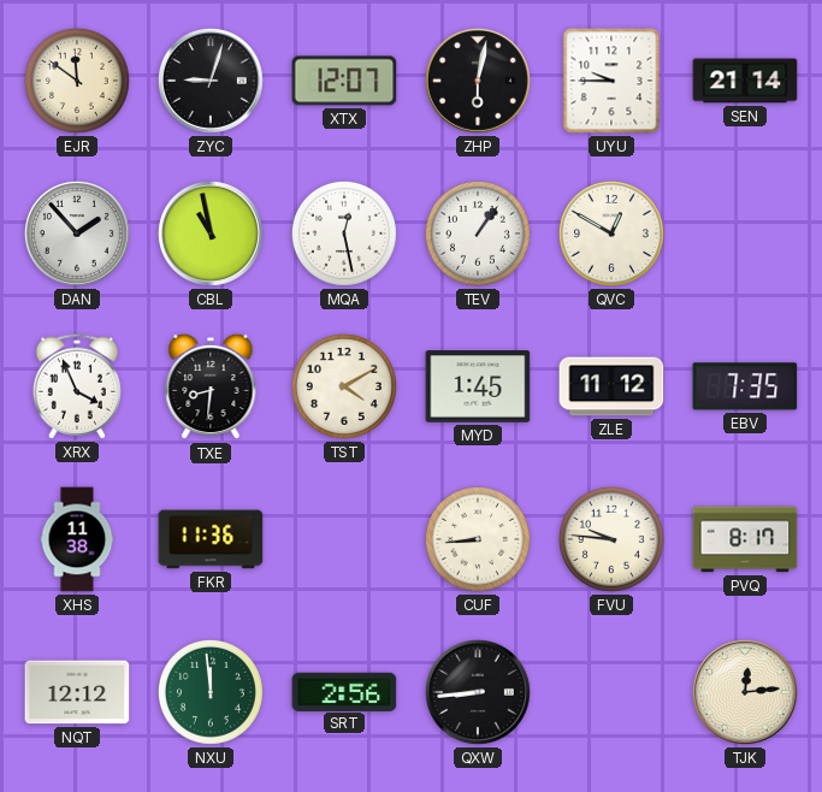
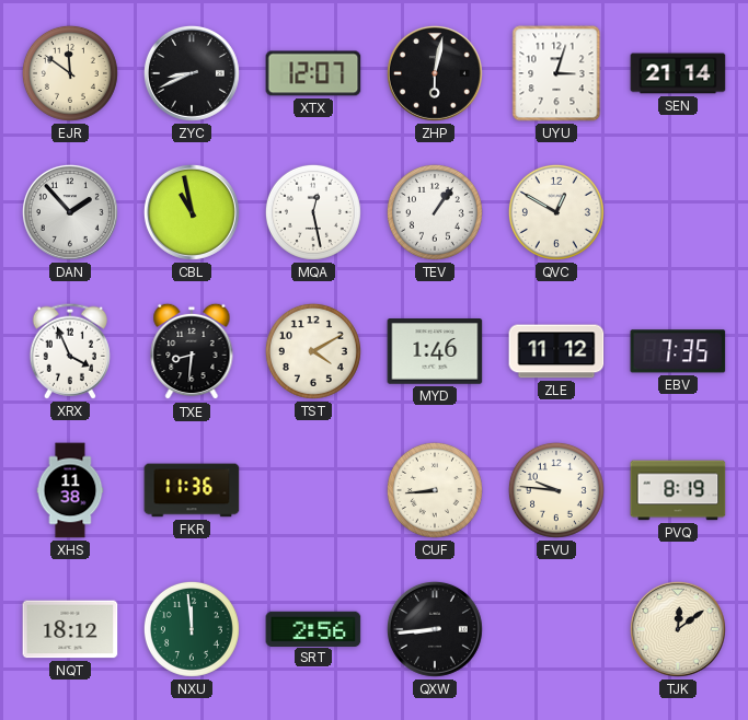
ZYC: 9:03 -> 8:41
UYU: 9:45 -> 3:03
MYD: 1:45 -> 1:46
PVQ: 8:17 -> 8:19
NQT: 12:12 -> 18:12
TJK: 12:14 -> 12:09
